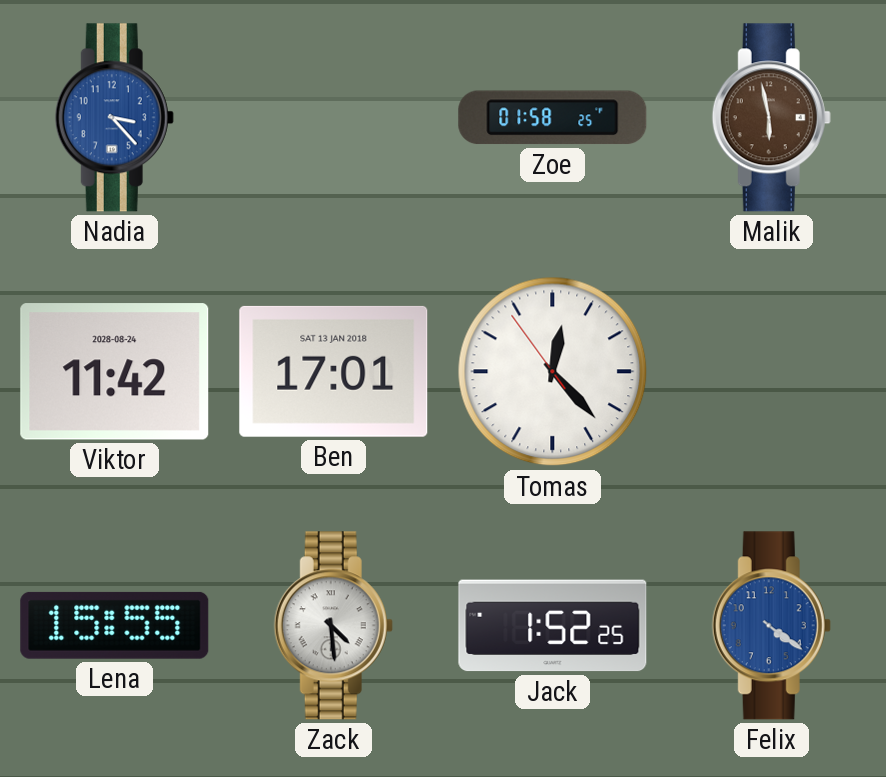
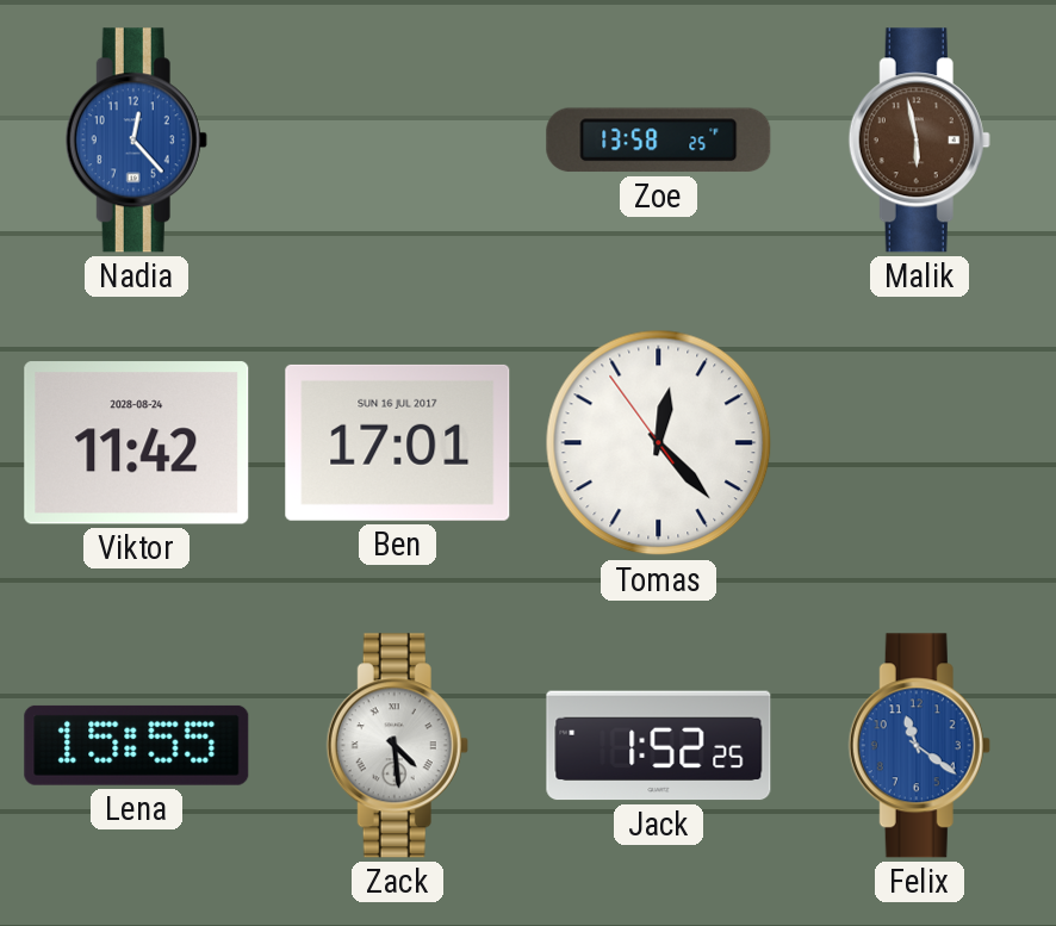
Nadia: 3:23 -> 12:23
Zoe: 01:58 -> 13:58
Ben date: SAT 13 JAN 2018 -> SUN 16 JUL 2017
Felix: 4:21 -> 11:21
